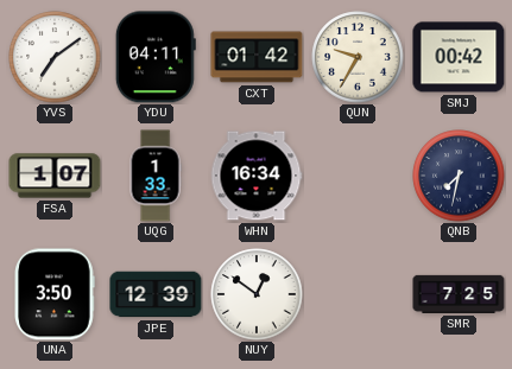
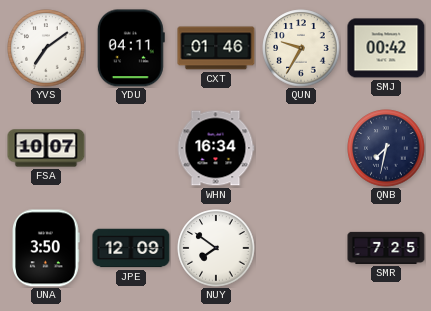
CXT: 01:42 -> 01:46
FSA: 1:07 -> 10:07
UQG: 1:33 -> none
JPE: 12:39 -> 12:09
NUY: 12:51 -> 7:51
